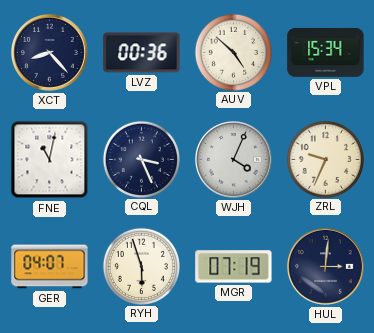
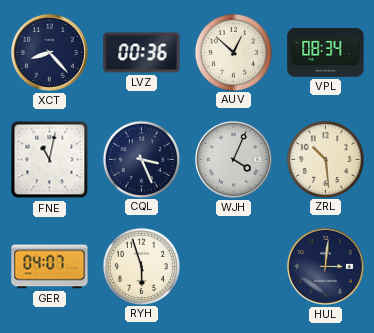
AUV: 4:52 -> 12:52
VPL: 15:34 -> 08:34
ZRL: 9:34 -> 10:29
MGR: 07:19 -> none
